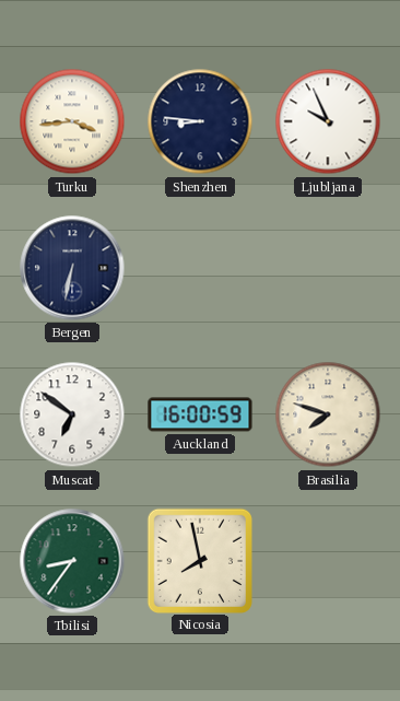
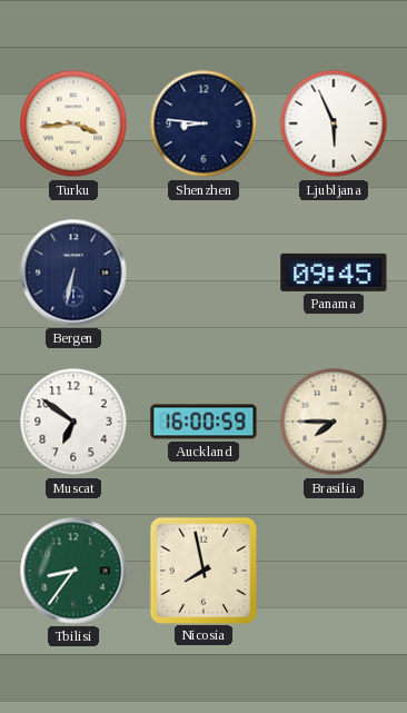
Ljubljana: 9:56 -> 5:56
Panama: none -> 09:45
Brasilia: 7:48 -> 7:45
